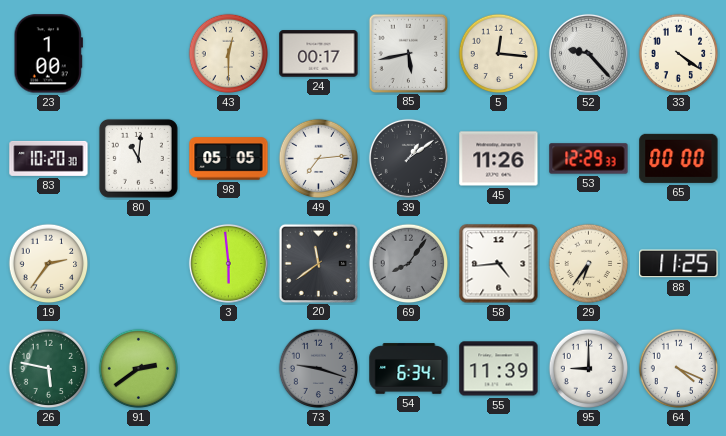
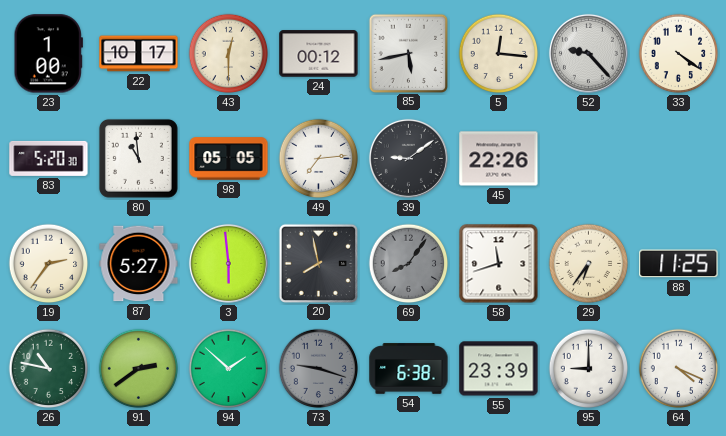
22: none -> 10:17
24: 00:17 -> 00:12
83: 10:20 -> 5:20
80: 11:01 -> 10:59
39: 1:09 -> 9:09
45: 11:26 -> 22:26
53: 12:29 -> none
65: 00:00 -> none
87: none -> 5:27
20: 11:39 -> 7:58
58: 4:44 -> 11:42
26: 5:47 -> 10:47
94: none -> 1:52
54: 6:34 -> 6:38
55: 11:39 -> 23:39
